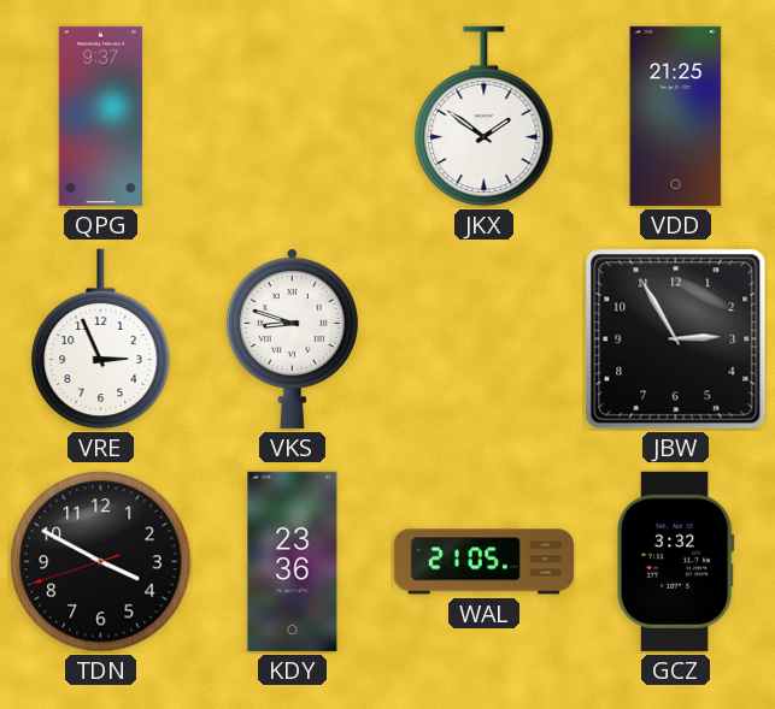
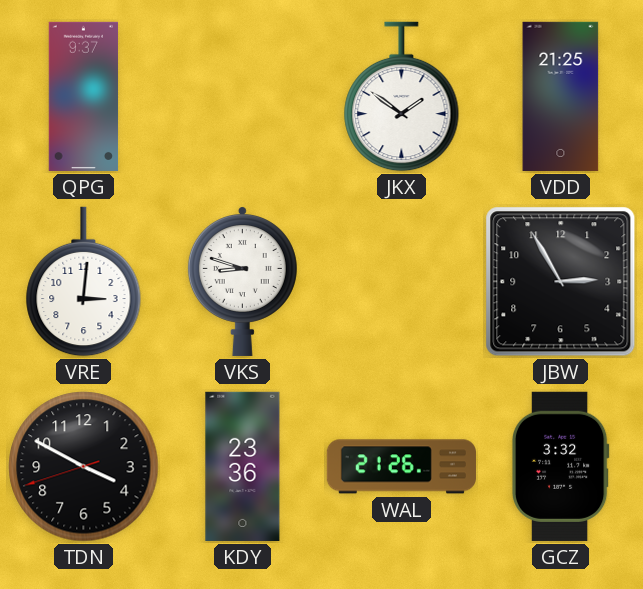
VRE: 2:56 -> 3:01
WAL: 21:05 -> 21:26
